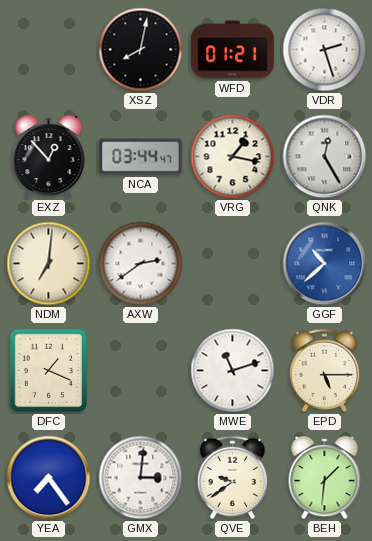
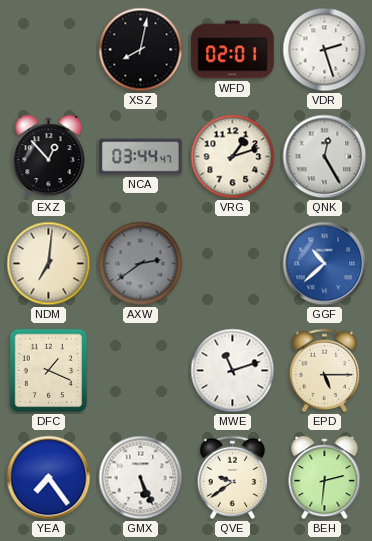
WFD: 01:21 -> 02:01
VRG: 1:17 -> 1:12
AXW dial: white -> grey
GMX: 3:01 -> 5:26
BEH: 1:31 -> 2:31
